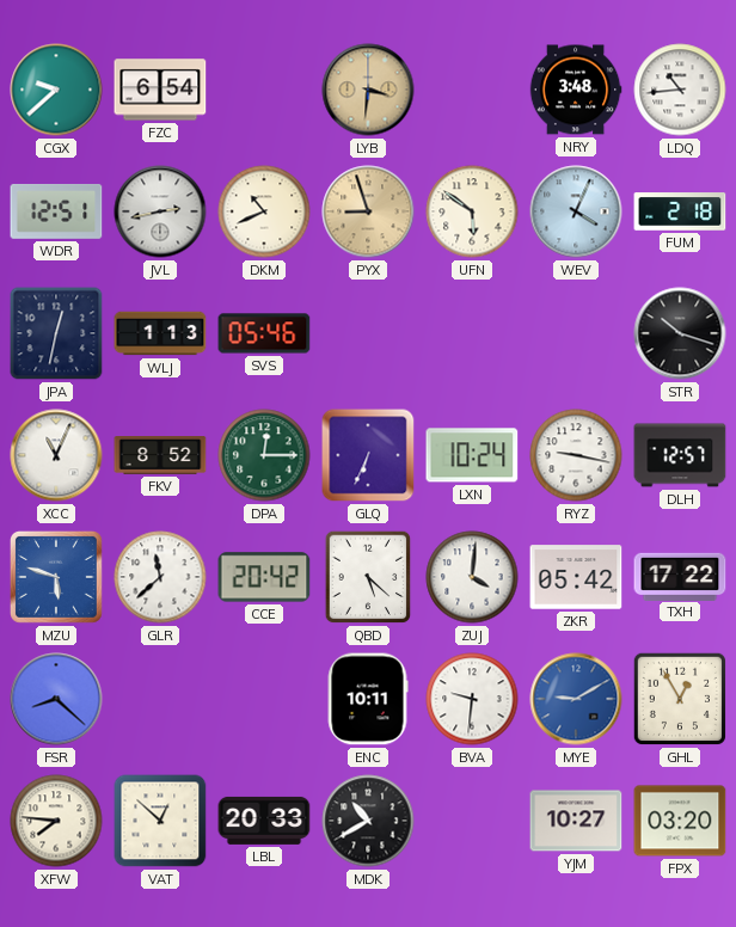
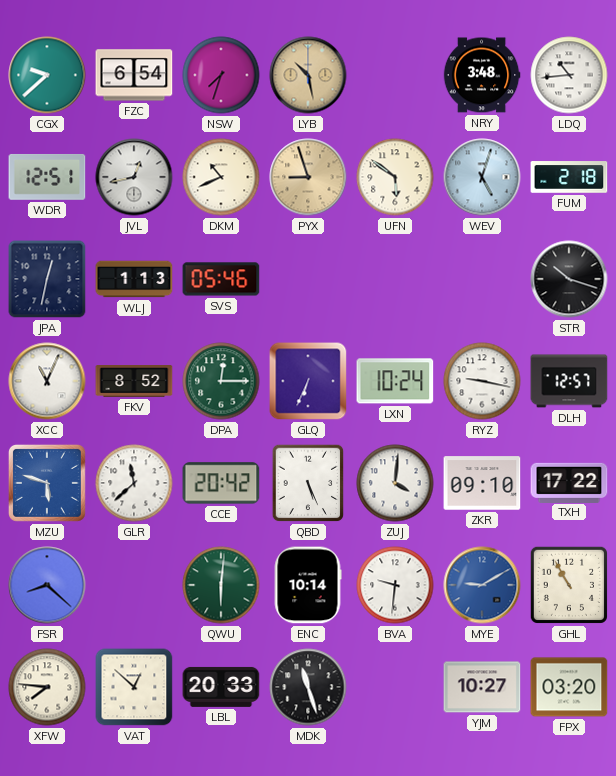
NSW: none -> 7:33
LYB: 3:31 -> 10:28
JVL: 2:43 -> 12:43
WEV: 4:04 -> 5:03
QBD: 5:22 -> 5:26
ZKR: 05:42 -> 09:10
QWU: none -> 6:01
ENC: 10:11 -> 10:14
GHL: 12:55 -> 10:55
MDK: 10:40 -> 11:27
